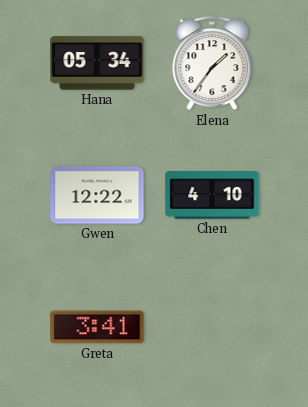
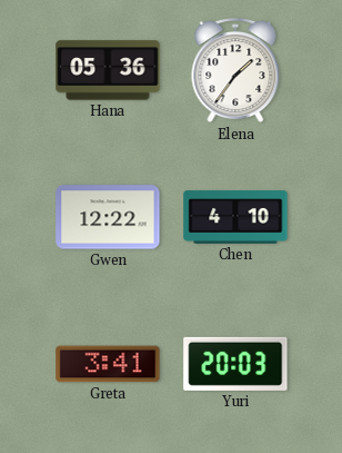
Hana: 05:34 -> 05:36
Yuri: none -> 20:03
